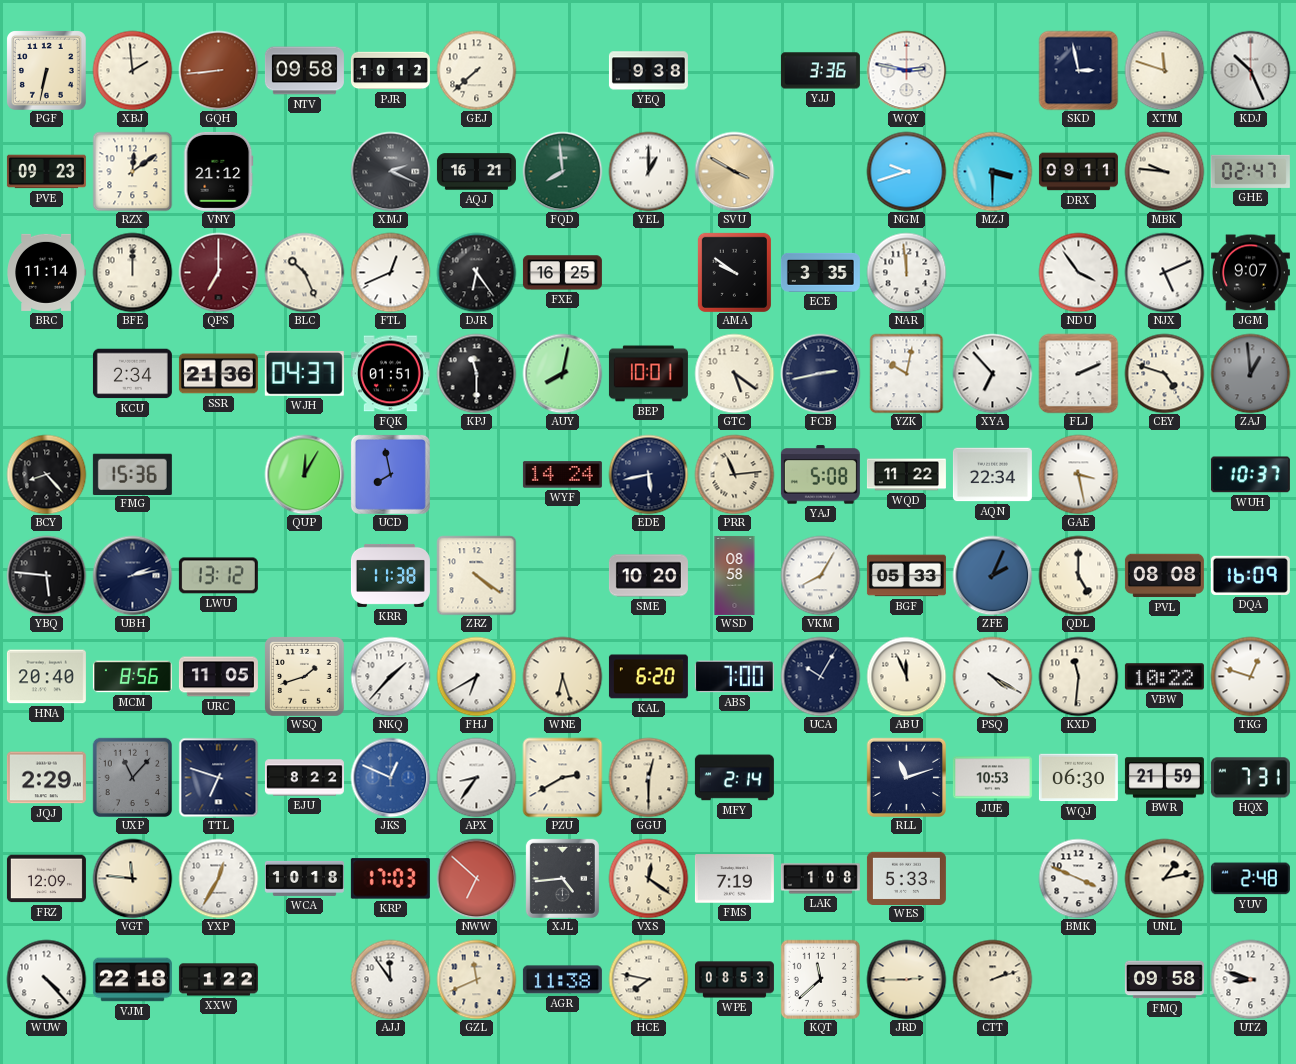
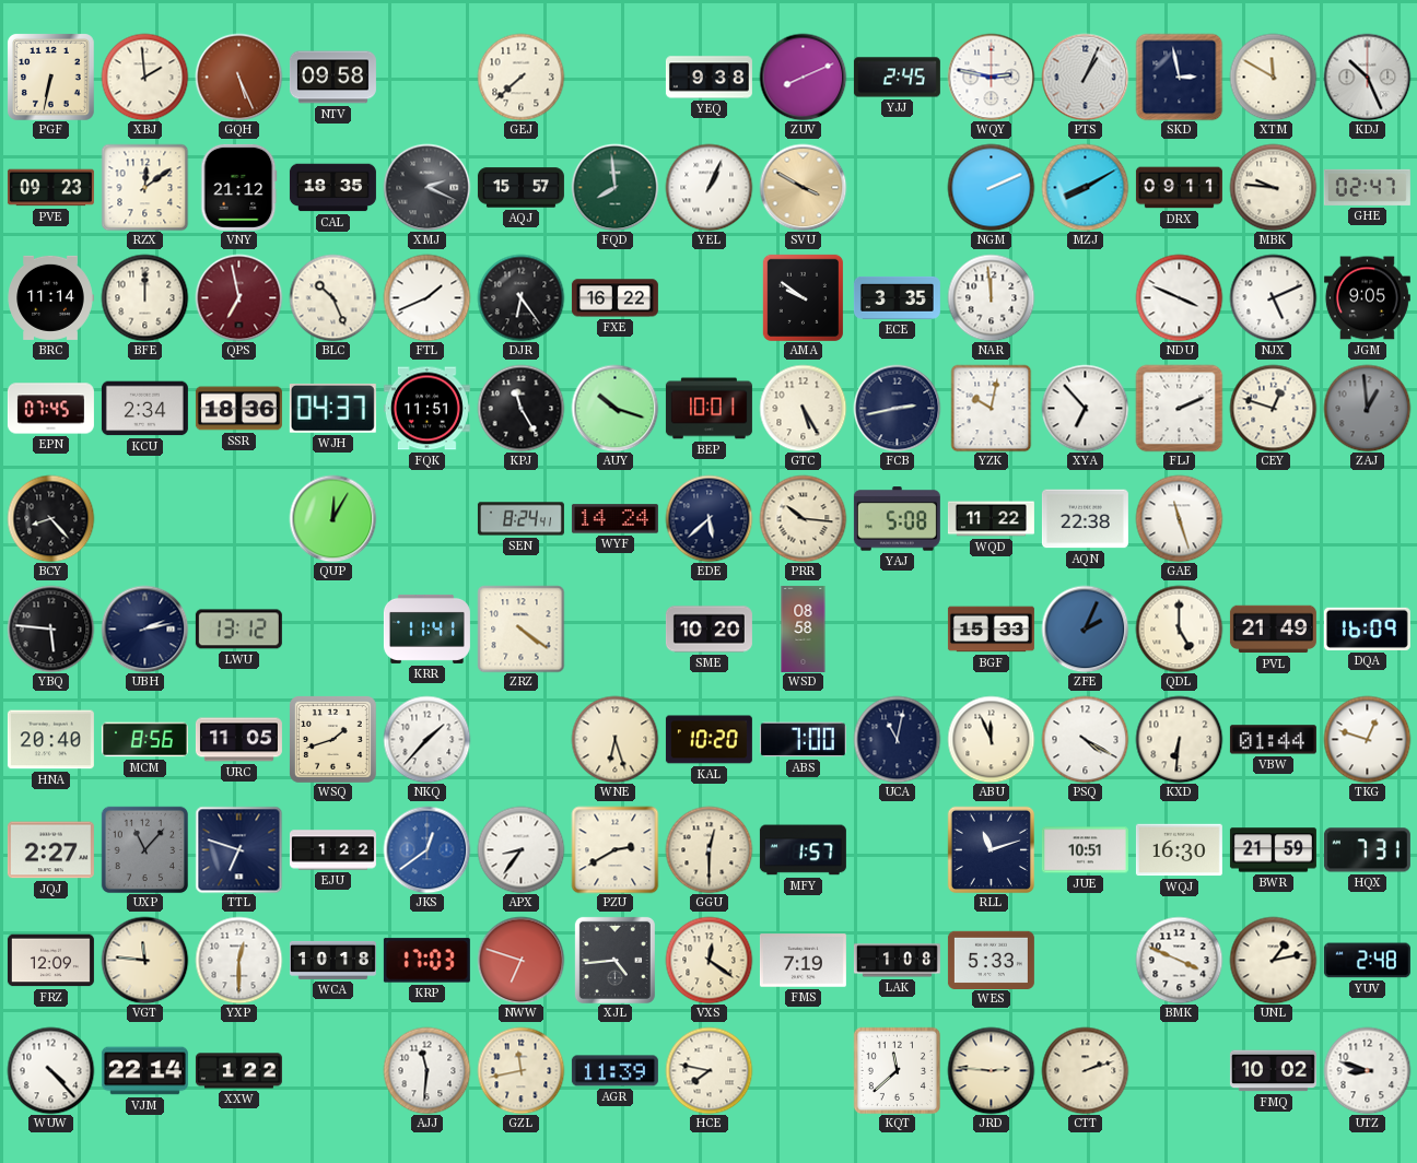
GQH: 8:44 -> 5:26
PJR: 10:12 -> none
ZUV: none -> 8:11
YJJ: 3:36 -> 2:45
PTS: none -> 1:04
XTM: 11:48 -> 11:50
CAL: none -> 18:35
AQJ: 16:21 -> 15:57
YEL: 1:00 -> 1:04
NGM: 9:42 -> 2:11
MZJ: 3:30 -> 8:10
QPS: 7:00 -> 6:58
FTL: 12:41 -> 1:41
FXE: 16:25 -> 16:22
NDU: 3:54 -> 3:49
JGM: 9:07 -> 9:05
EPN: none -> 07:45
SSR: 21:36 -> 18:36
FQK: 01:51 -> 11:51
KPJ: 11:30 -> 11:25
AUY: 8:02 -> 10:18
GTC: 5:21 -> 5:25
CEY: 4:48 -> 12:48
FMG: 15:36 -> none
UCD: 7:58 -> none
SEN: none -> 8:24
EDE: 5:43 -> 5:38
PRR: 11:14 -> 10:16
AQN: 22:34 -> 22:38
GAE: 3:28 -> 11:27
WUH: 10:37 -> none
KRR: 11:38 -> 11:41
VKM: 8:05 -> none
BGF: 05:33 -> 15:33
PVL: 08:08 -> 21:49
FHJ: 6:40 -> none
KAL: 6:20 -> 10:20
UCA: 10:05 -> 11:02
KXD: 11:31 -> 6:31
VBW: 10:22 -> 01:44
JQJ: 2:29 -> 2:27
EJU: 8:22 -> 1:22
JKS: 12:49 -> 12:39
MFY: 2:14 -> 1:57
JUE: 10:53 -> 10:51
WQJ: 06:30 -> 16:30
YXP: 12:35 -> 12:30
NWW: 6:52 -> 6:48
VJM: 22:18 -> 22:14
AJJ: 11:54 -> 11:31
GZL: 11:41 -> 11:43
AGR: 11:38 -> 11:39
WPE: 08:53 -> none
JRD: 2:45 -> 2:46
FMQ: 09:58 -> 10:02
